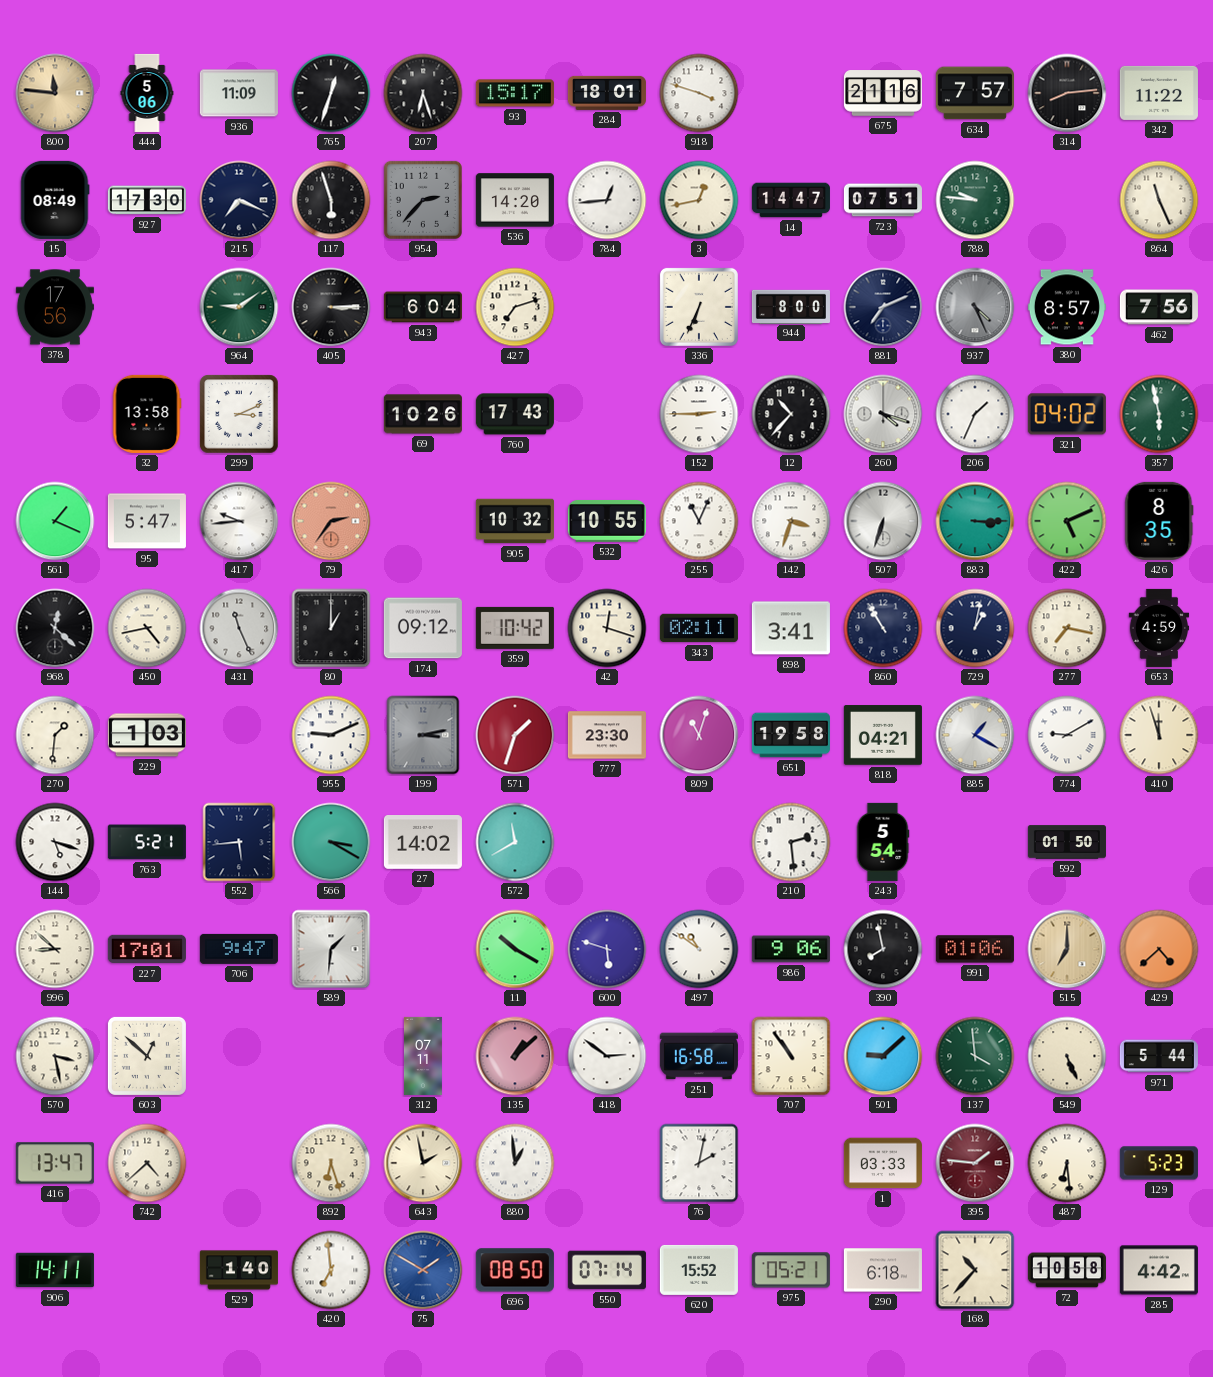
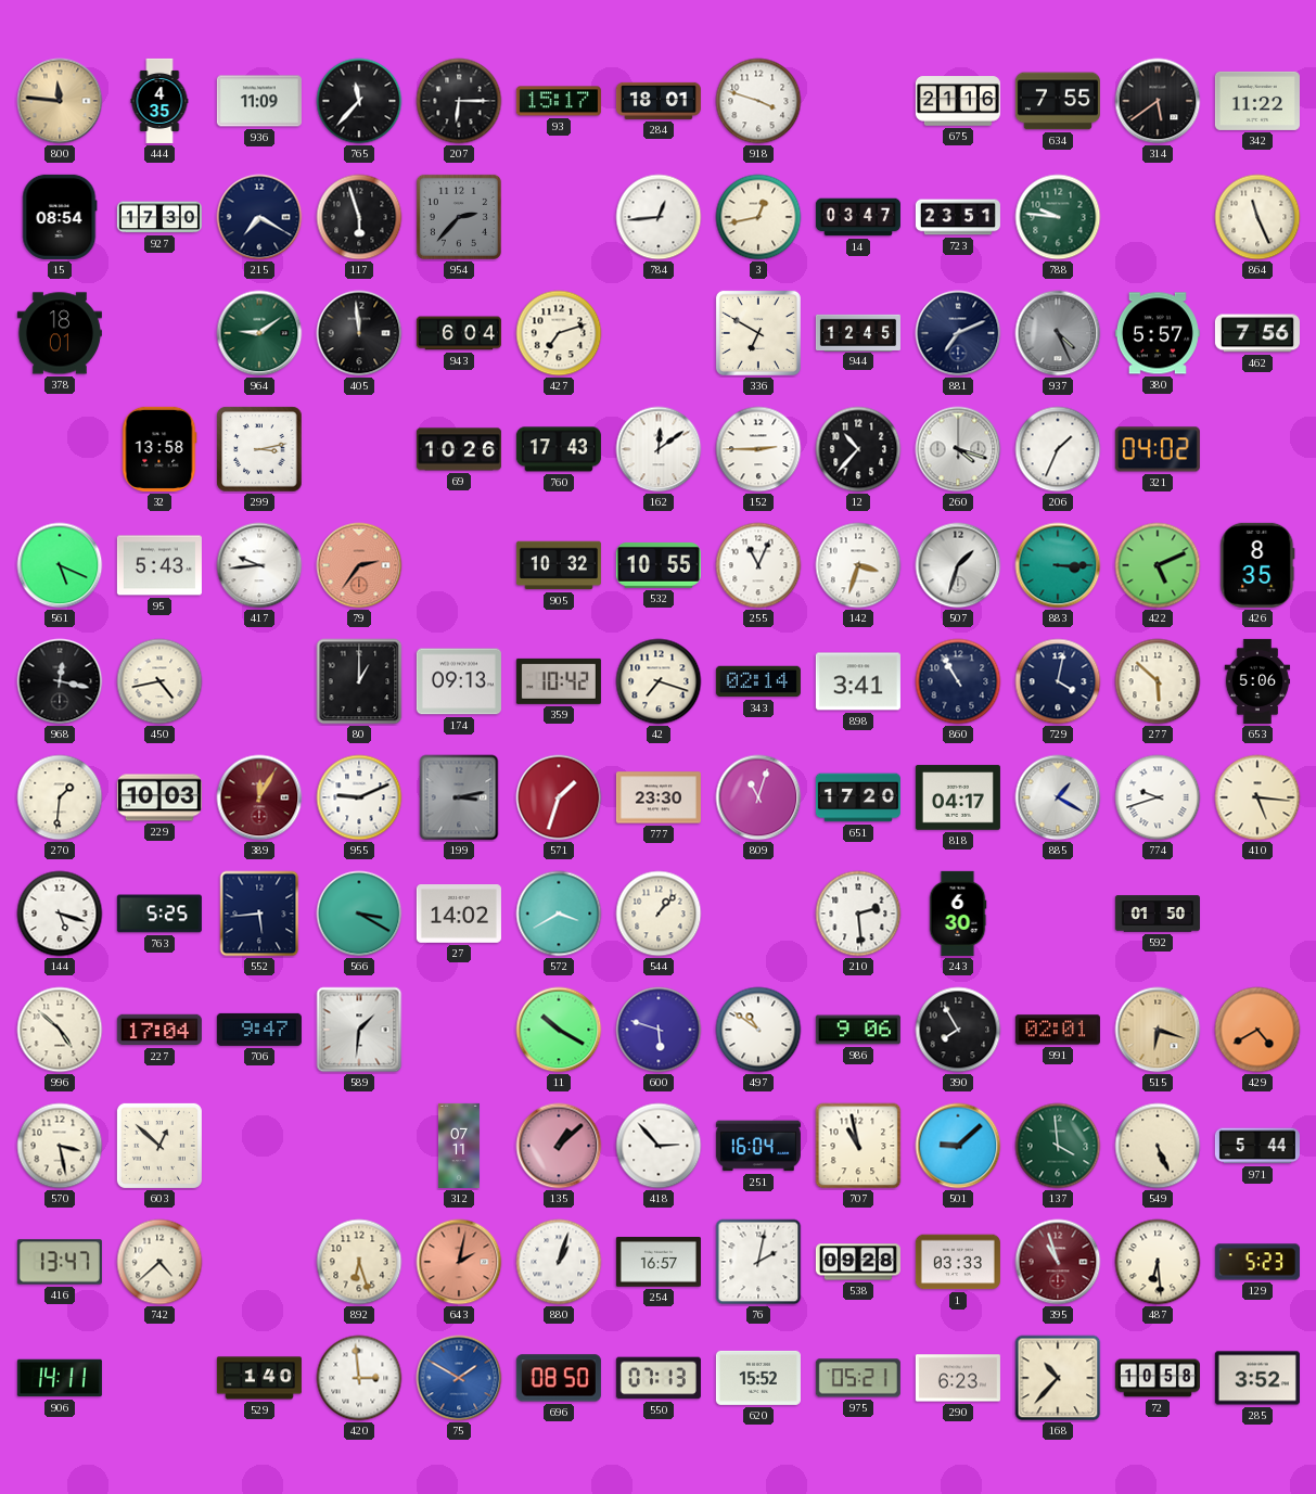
444: 5:06 -> 4:35
765: 12:33 -> 11:37
207: 6:27 -> 6:15
634: 7:57 -> 7:55
314: 8:14 -> 5:39
15: 08:49 -> 08:54
215: 7:19 -> 7:20
536: 14:20 -> none
14: 14:47 -> 03:47
723: 07:51 -> 23:51
378: 17:56 -> 18:01
405: 3:15 -> 11:59
336: 6:34 -> 6:50
944: 8:00 -> 12:45
380: 8:57 -> 5:57
299: 3:11 -> 3:13
162: none -> 12:09
357: 5:58 -> none
561: 1:19 -> 5:19
95: 5:47 -> 5:43
507: 6:33 -> 1:33
968: 12:22 -> 12:17
431: 11:26 -> none
174: 09:12 -> 09:13
42: 12:18 -> 7:18
343: 02:11 -> 02:14
729: 1:02 -> 4:02
277: 7:17 -> 5:52
653: 4:59 -> 5:06
229: 1:03 -> 10:03
389: none -> 12:05
651: 19:58 -> 17:20
818: 04:21 -> 04:17
774: 9:10 -> 9:42
410: 11:57 -> 5:16
763: 5:21 -> 5:25
572: 11:40 -> 3:40
544: none -> 1:07
243: 5:54 -> 6:30
996: 8:52 -> 4:52
227: 17:01 -> 17:04
390: 7:58 -> 7:55
991: 01:06 -> 02:01
515: 7:00 -> 6:18
429: 4:38 -> 4:40
418: 2:51 -> 2:53
251: 16:58 -> 16:04
707: 10:54 -> 10:58
643: 1:58 -> 2:02
643 dial: cream -> salmon
880: 12:59 -> 1:03
254: none -> 16:57
538: none -> 09:28
395: 1:46 -> 10:57
420: 6:59 -> 2:59
550: 07:14 -> 07:13
290: 6:18 -> 6:23
285: 4:42 -> 3:52
